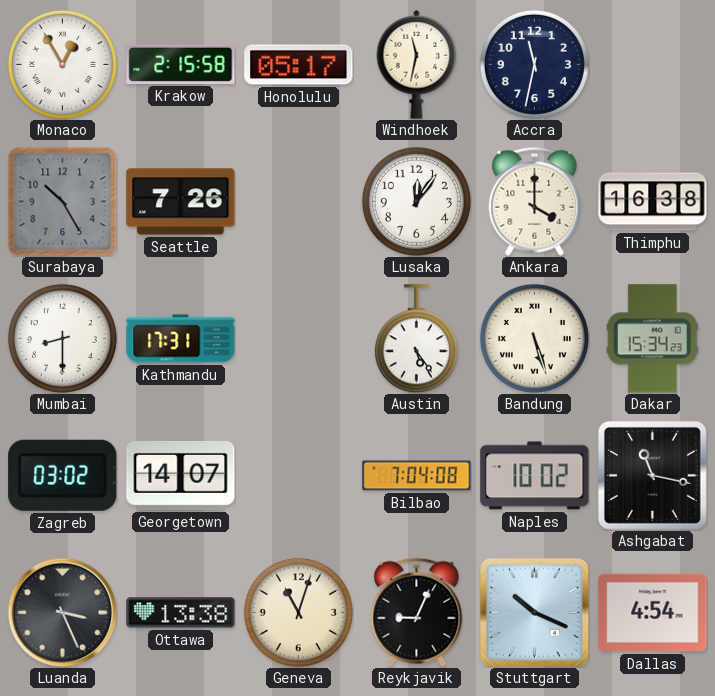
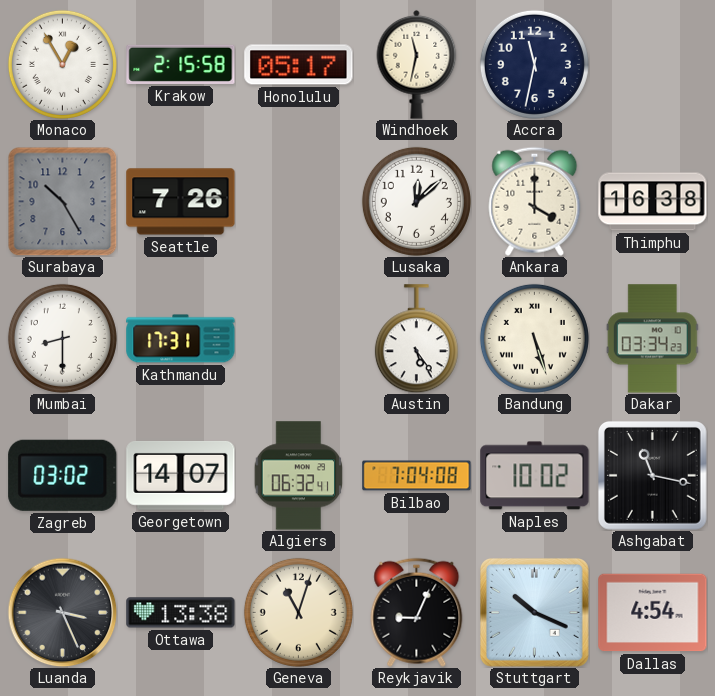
Lusaka: 12:06 -> 12:08
Dakar: 15:34 -> 03:34
Algiers: none -> 06:32
